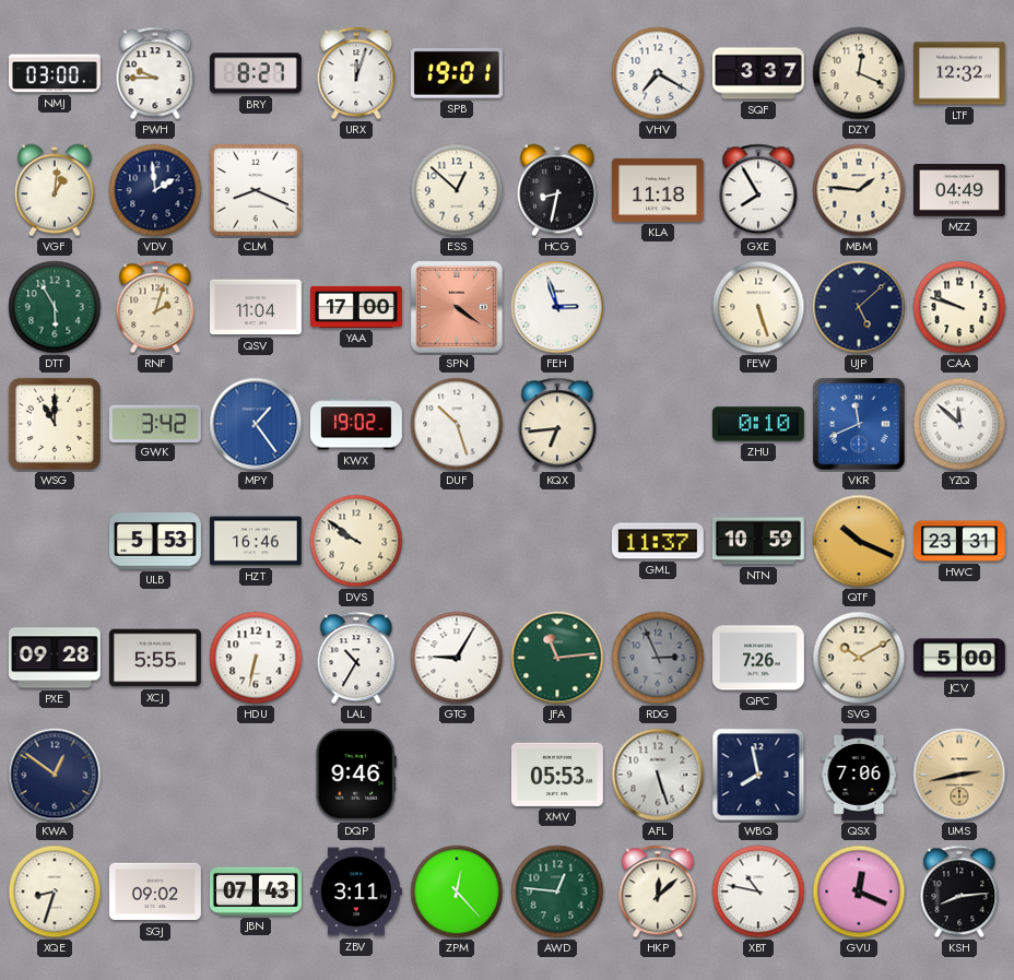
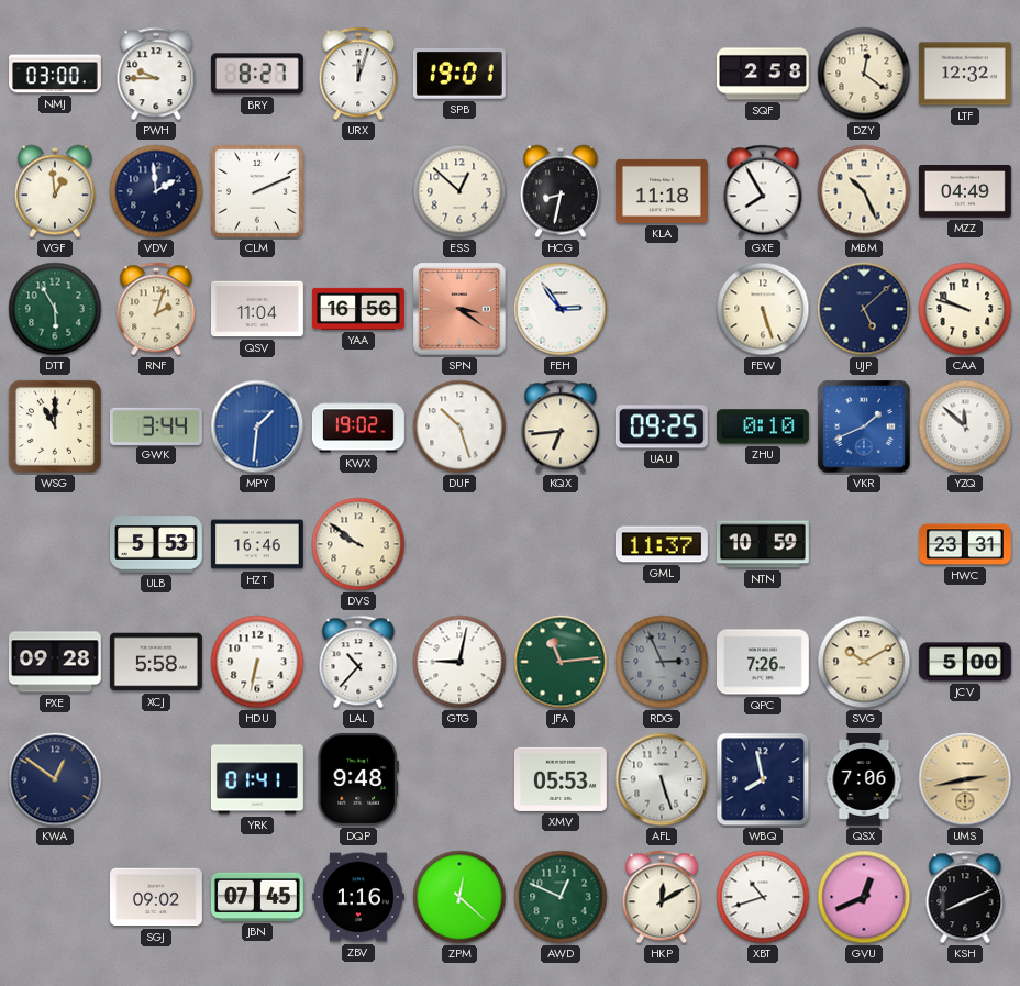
VHV: 7:20 -> none
SQF: 3:37 -> 2:58
DZY: 12:19 -> 12:21
VGF: 1:01 -> 12:59
CLM: 8:19 -> 2:11
MBM: 1:46 -> 10:26
YAA: 17:00 -> 16:56
SPN: 4:21 -> 3:21
FEH: 2:57 -> 2:54
GWK: 3:42 -> 3:44
MPY: 1:24 -> 1:31
UAU: none -> 09:25
VKR: 11:41 -> 1:41
QTF: 10:19 -> none
XCJ: 5:55 -> 5:58
LAL: 10:35 -> 10:37
GTG: 9:05 -> 9:02
YRK: none -> 01:41
DQP: 9:46 -> 9:48
XQE: 8:33 -> none
JBN: 07:43 -> 07:45
ZBV: 3:11 -> 1:16
ZPM: 12:23 -> 12:22
AWD: 12:46 -> 12:49
HKP: 12:08 -> 12:10
XBT: 10:47 -> 10:42
GVU: 12:19 -> 12:41
KSH: 8:14 -> 8:11
